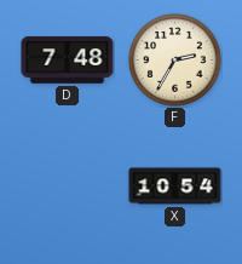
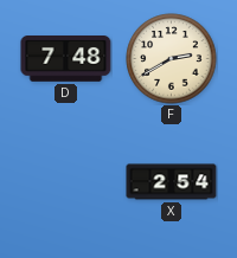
F: 2:35 -> 2:40
X: 10:54 -> 2:54
